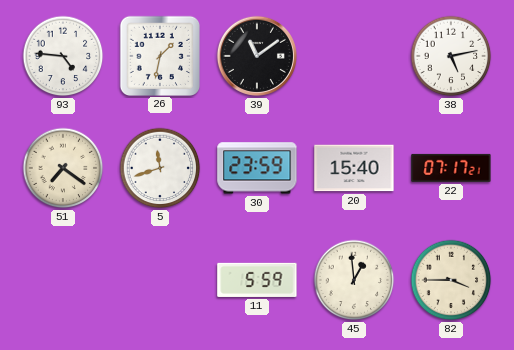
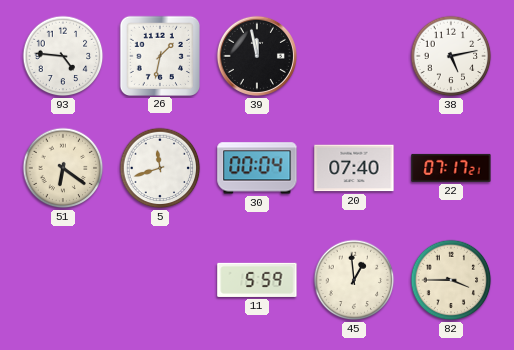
39: 11:09 -> 11:58
51: 7:21 -> 6:21
30: 23:59 -> 00:04
20: 15:40 -> 07:40
